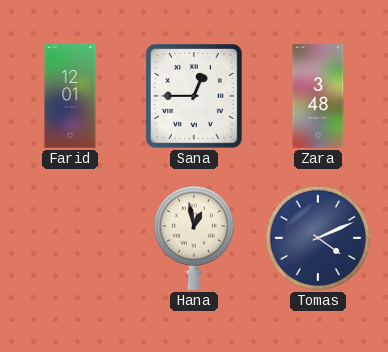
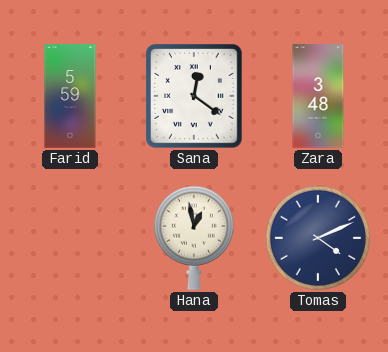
Farid: 12:01 -> 5:59
Sana: 12:45 -> 12:21
